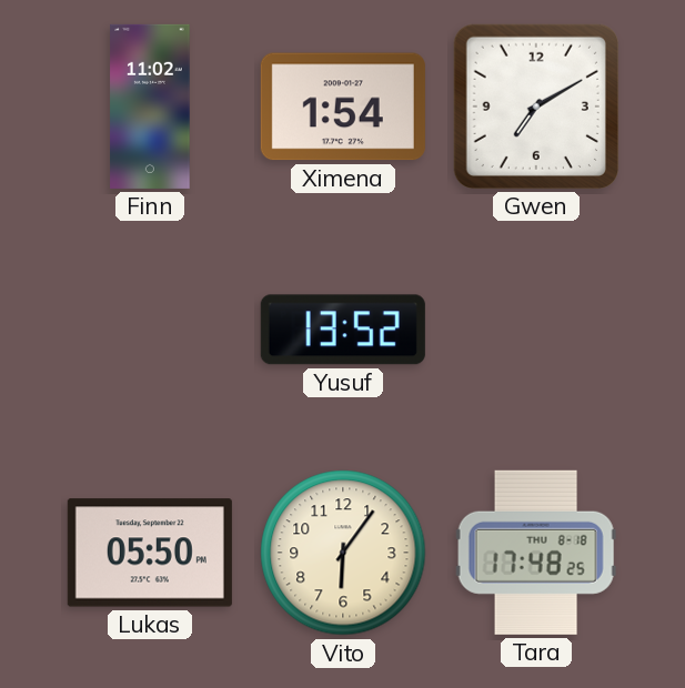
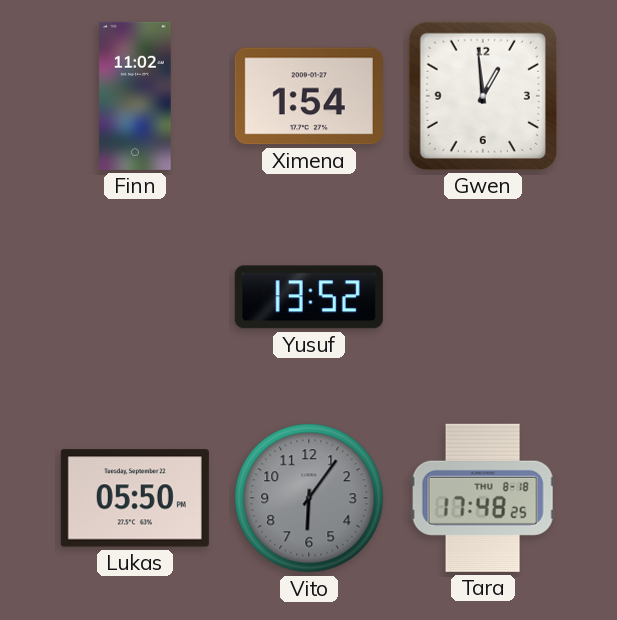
Gwen: 7:10 -> 12:59
Vito dial: cream -> grey
